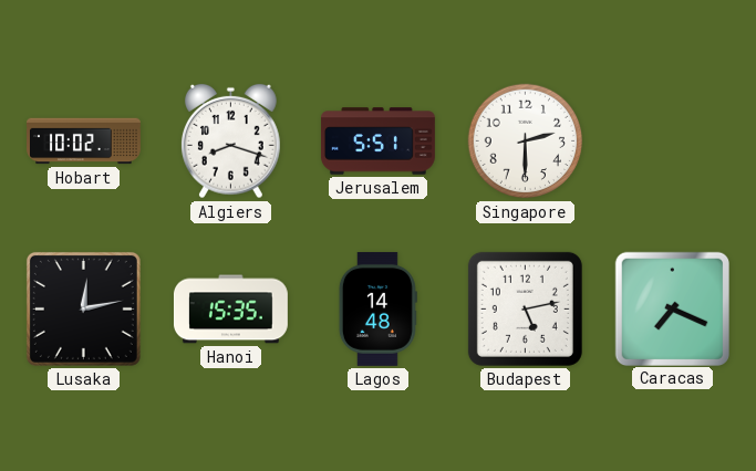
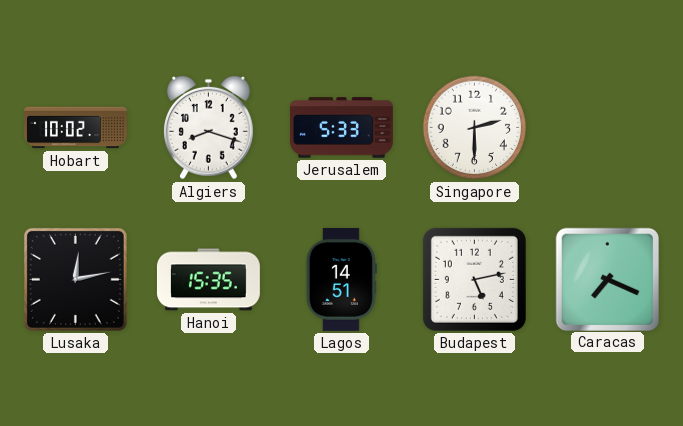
Jerusalem: 5:51 -> 5:33
Lagos: 14:48 -> 14:51
